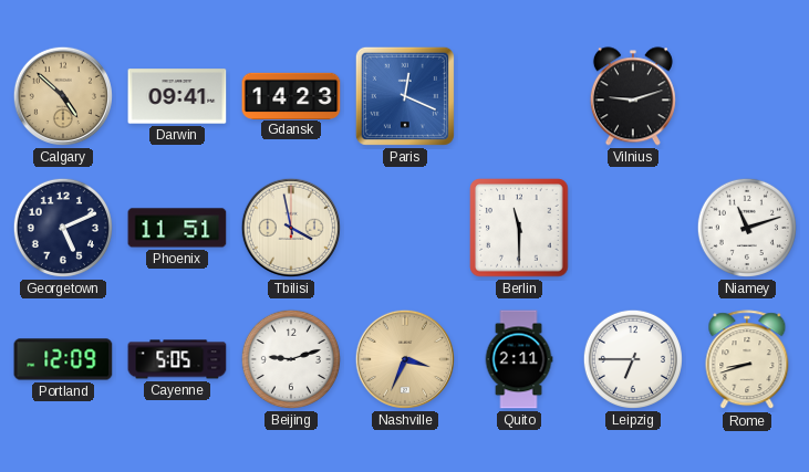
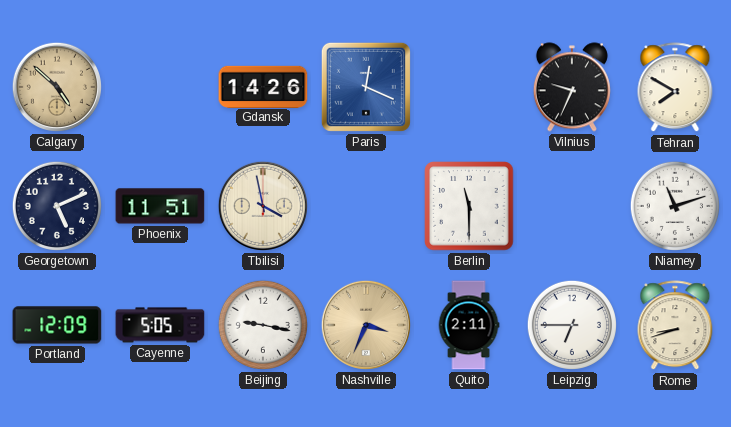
Darwin: 09:41 -> none
Gdansk: 14:23 -> 14:26
Vilnius: 9:12 -> 9:34
Tehran: none -> 7:50
Beijing: 9:12 -> 9:17
